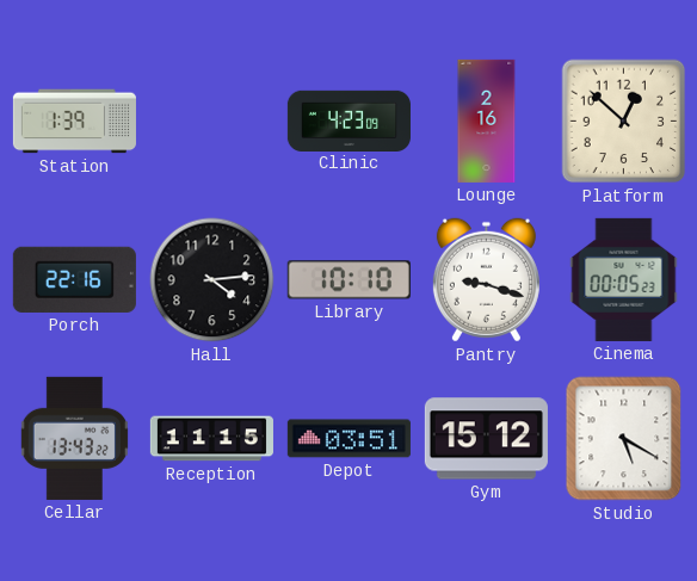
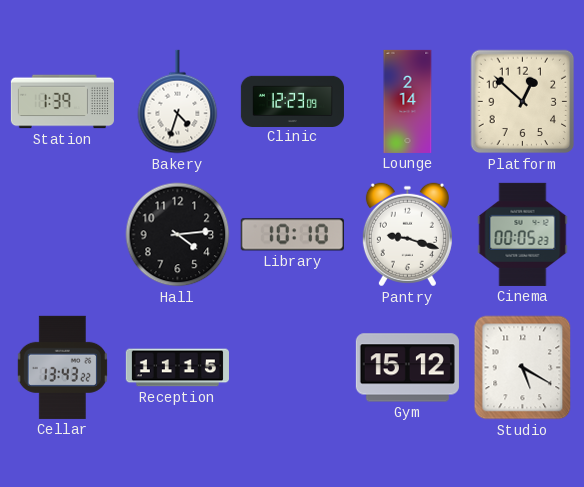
Bakery: none -> 4:33
Clinic: 4:23 -> 12:23
Lounge: 2:16 -> 2:14
Porch: 22:16 -> none
Depot: 03:51 -> none
